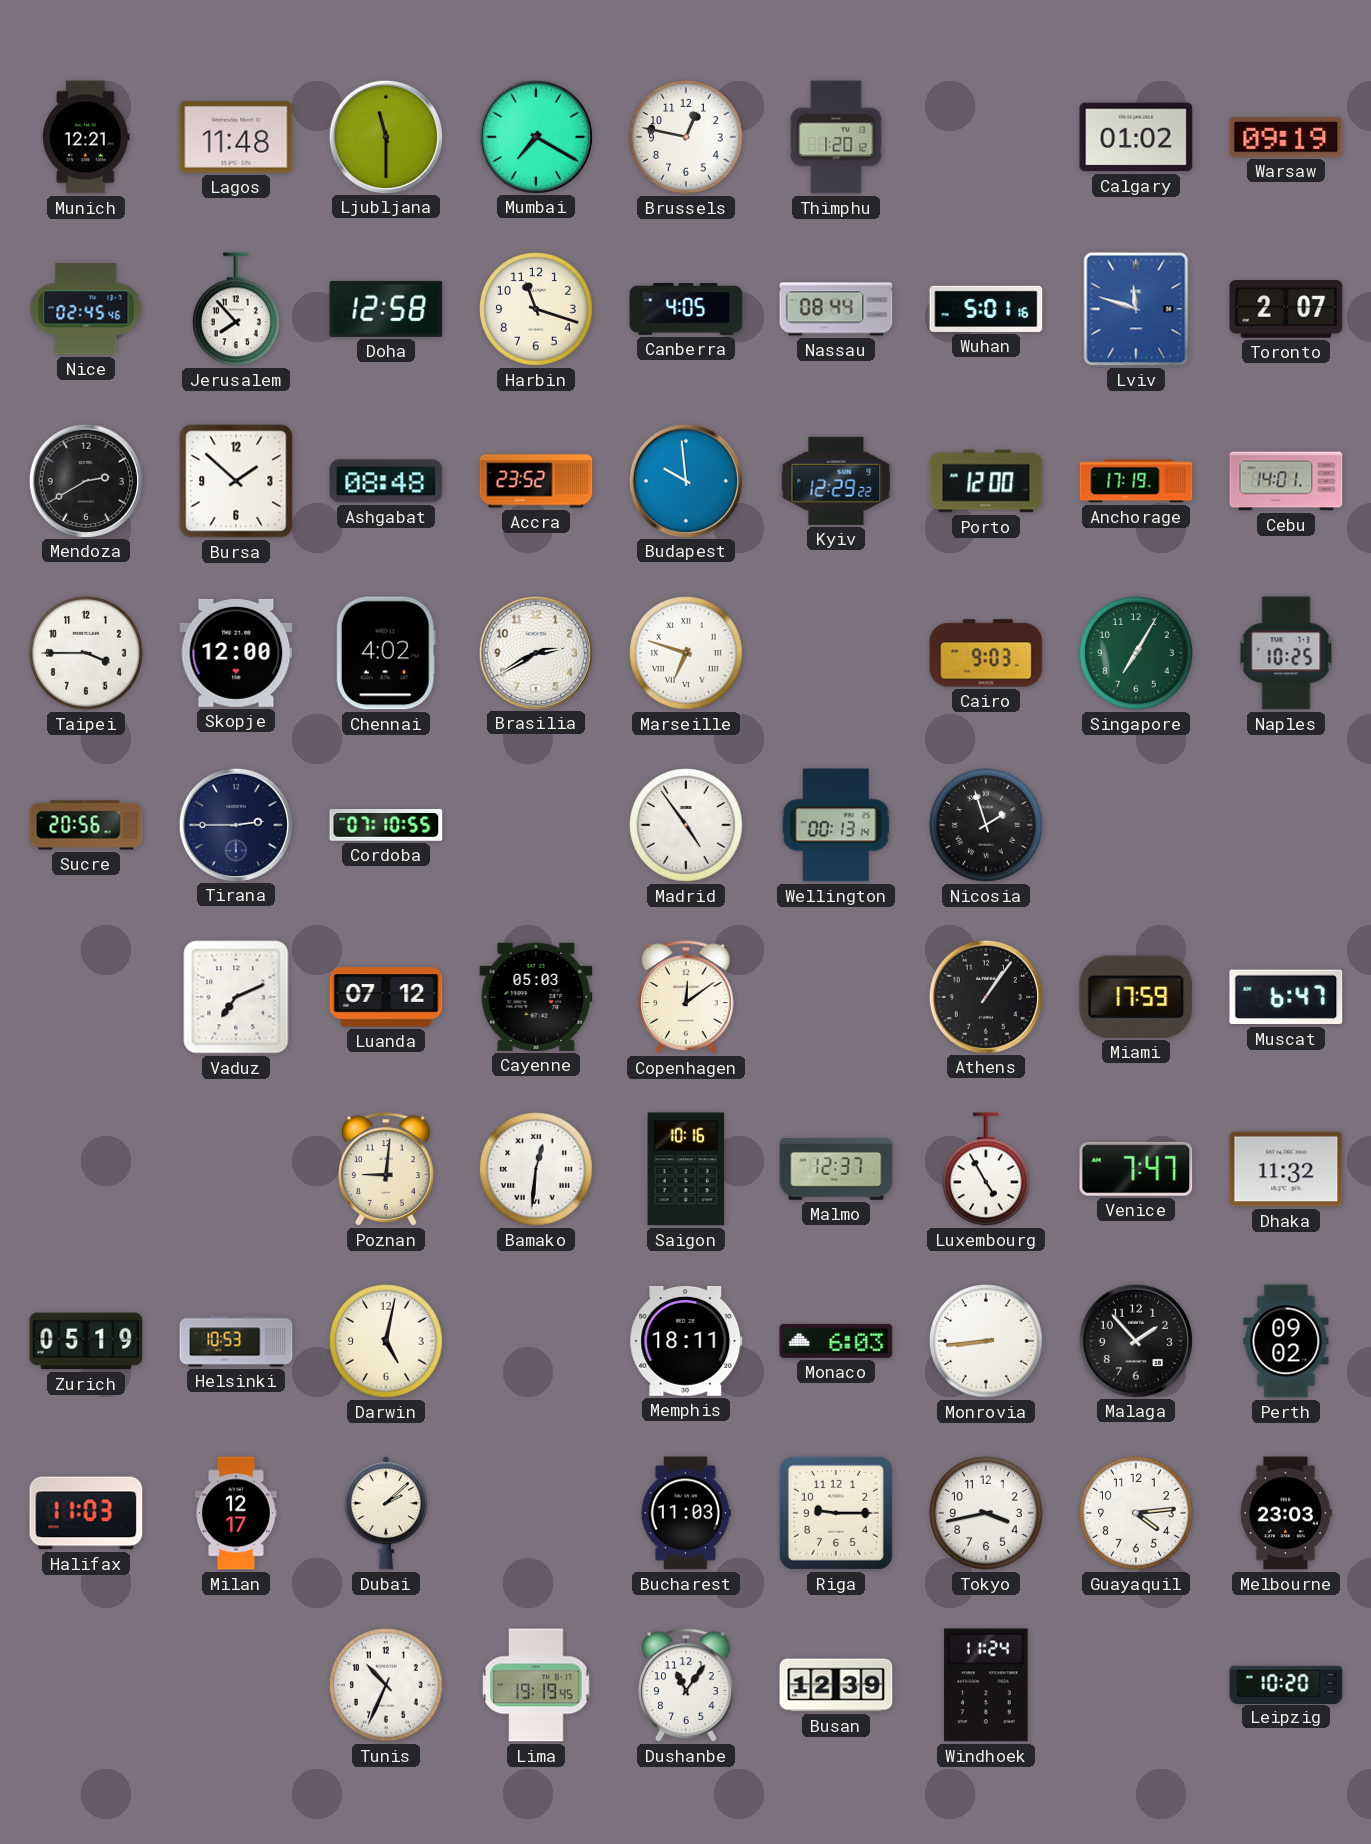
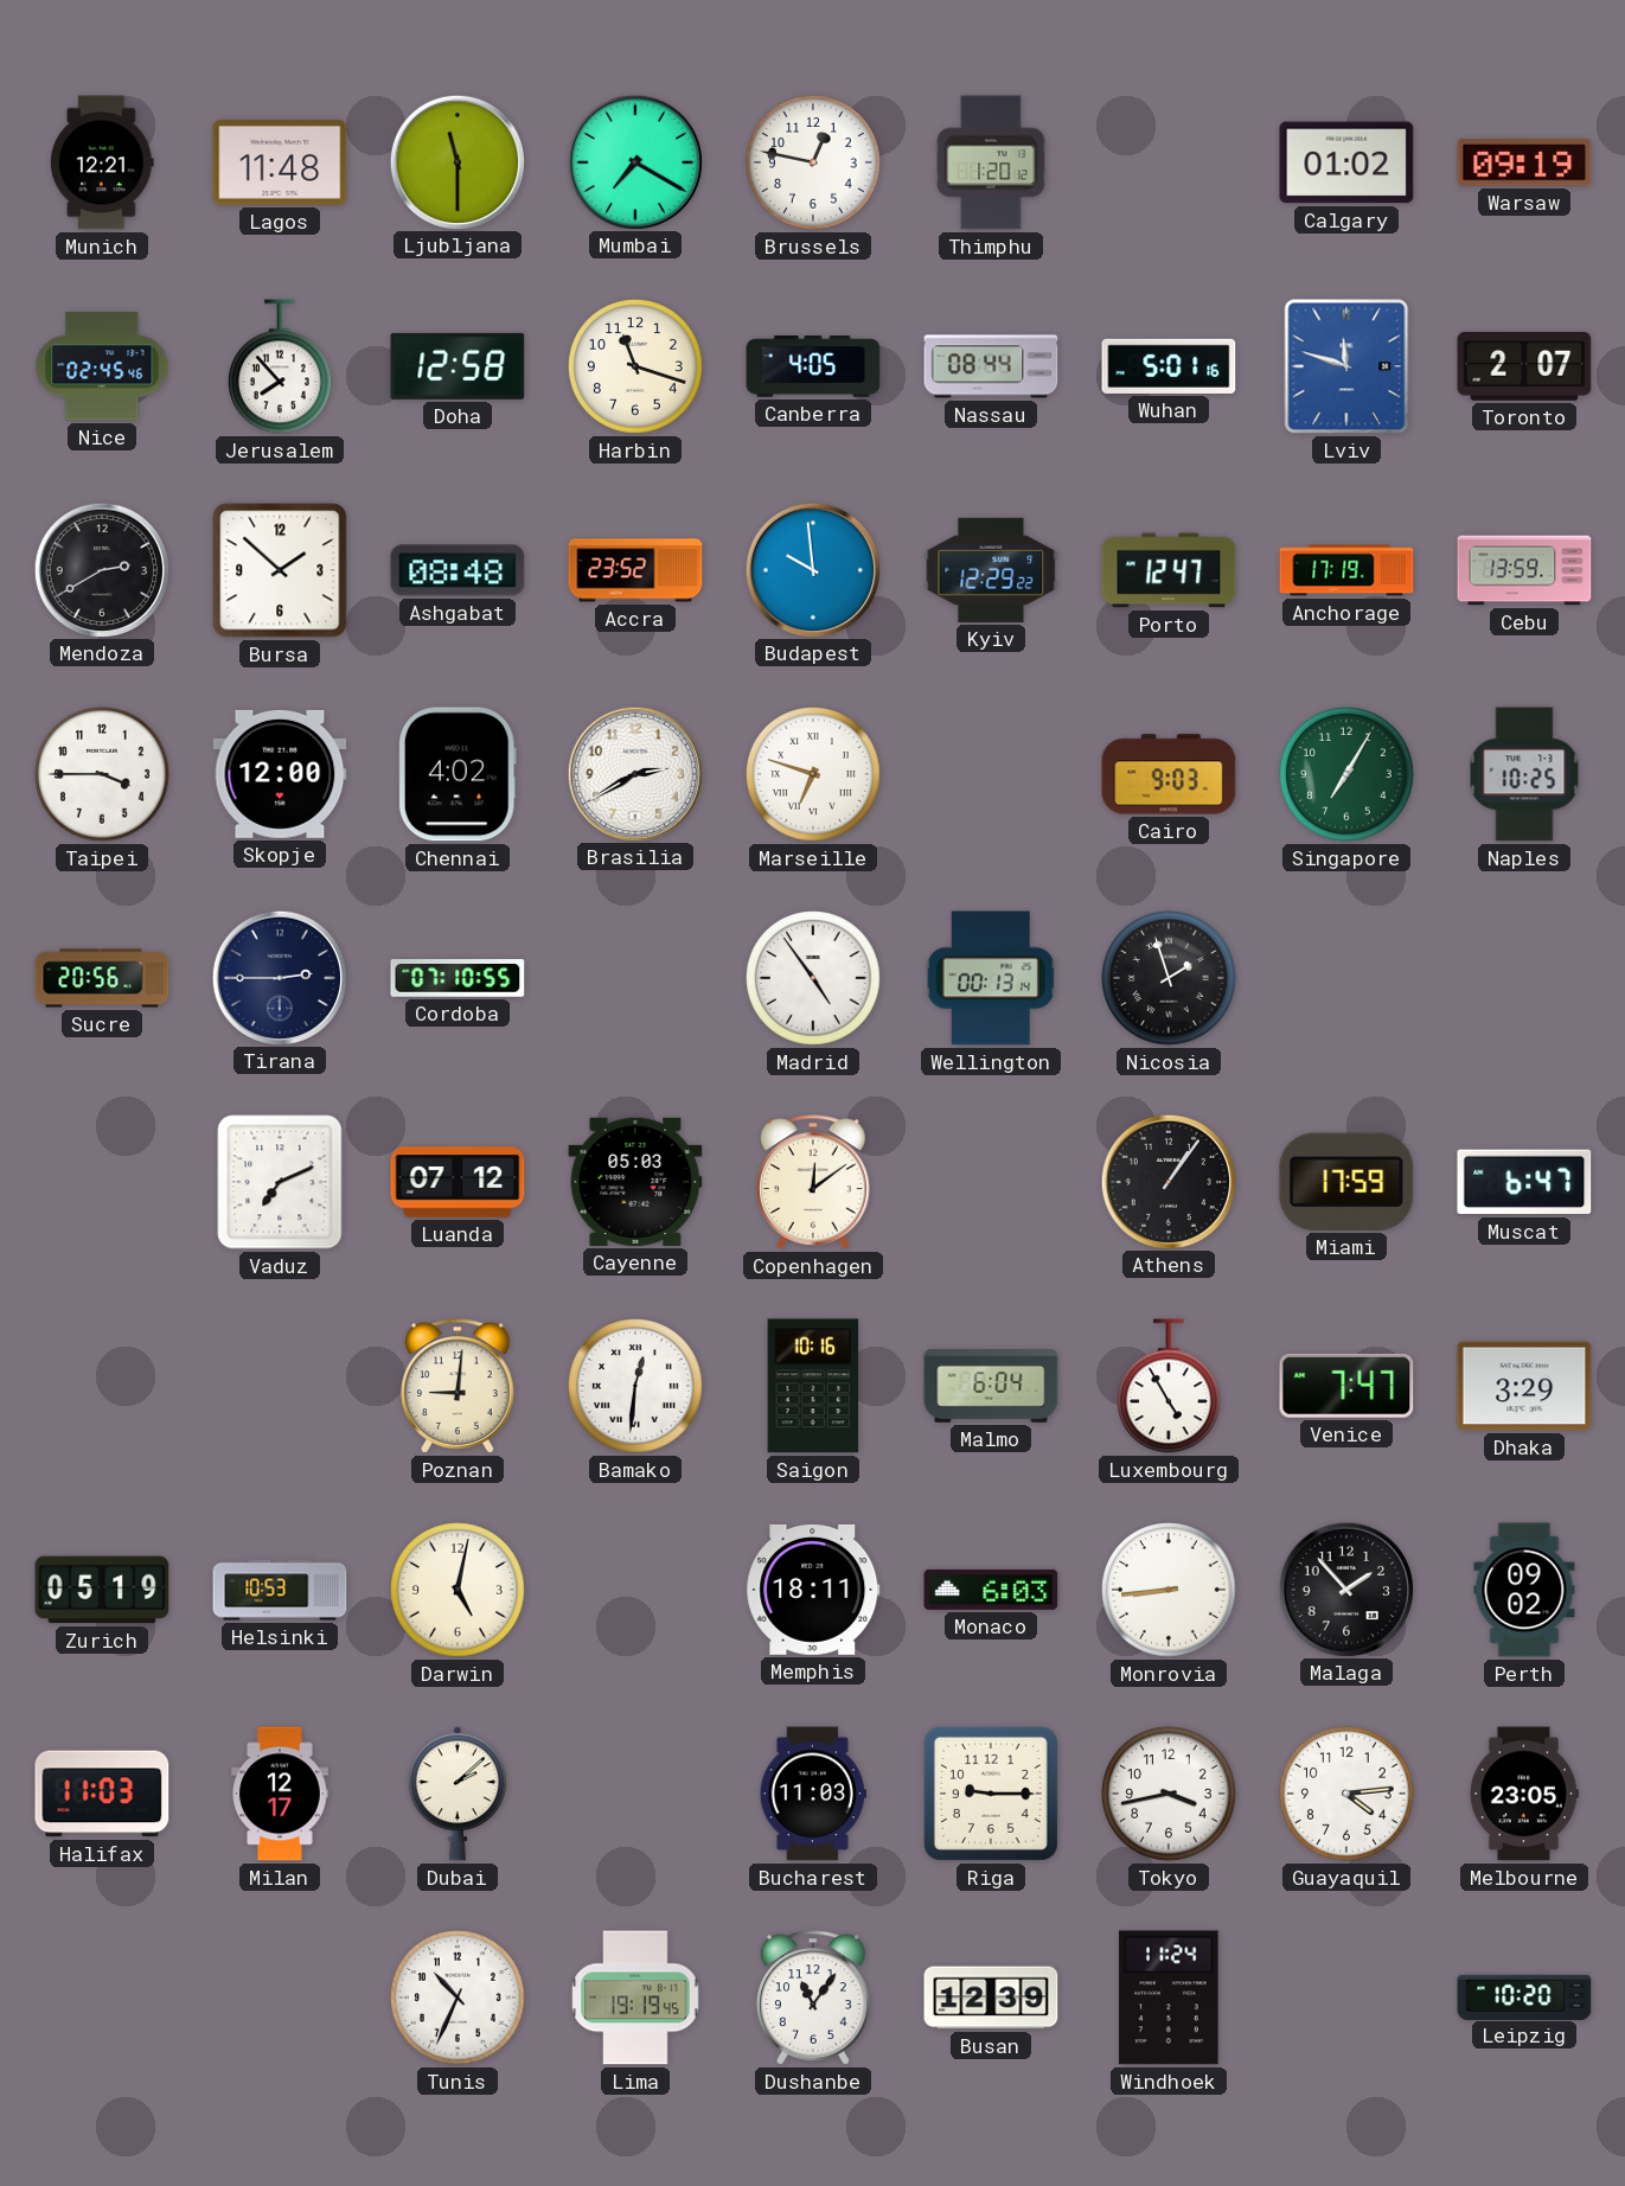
Porto: 12:00 -> 12:47
Cebu: 14:01 -> 13:59
Malmo: 12:37 -> 6:04
Dhaka: 11:32 -> 3:29
Melbourne: 23:03 -> 23:05
